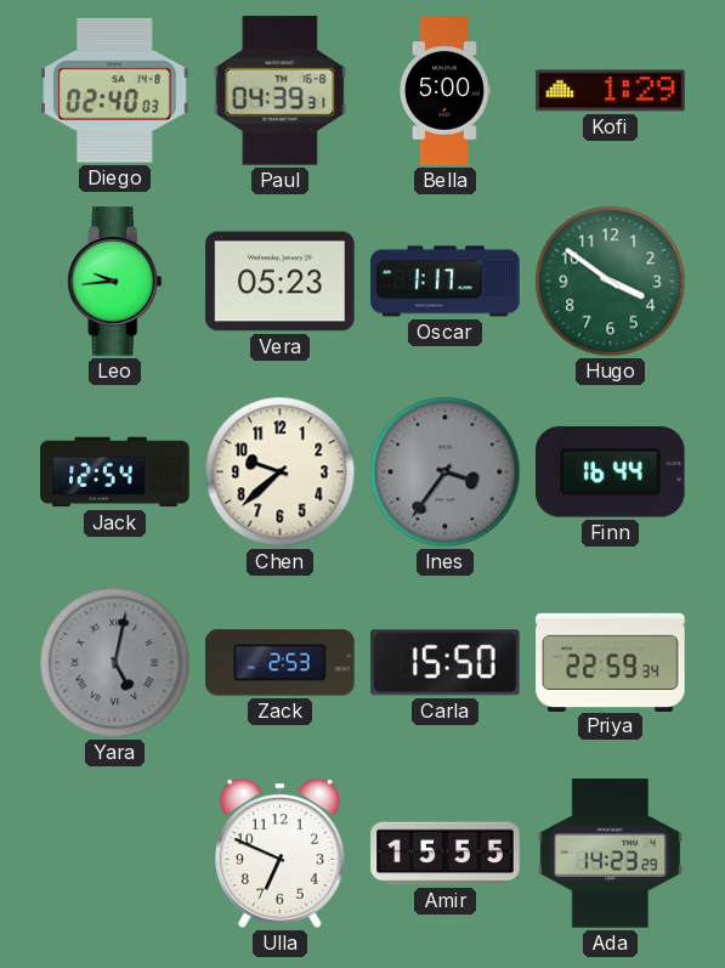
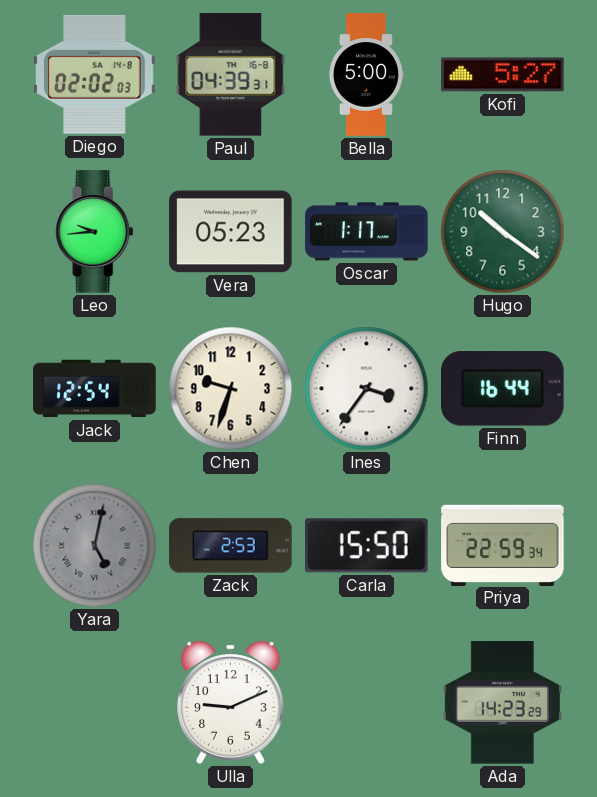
Diego: 02:40 -> 02:02
Kofi: 1:29 -> 5:27
Hugo: 3:51 -> 10:21
Chen: 9:38 -> 9:33
Ines dial: grey -> white
Ulla: 6:49 -> 9:11
Amir: 15:55 -> none
